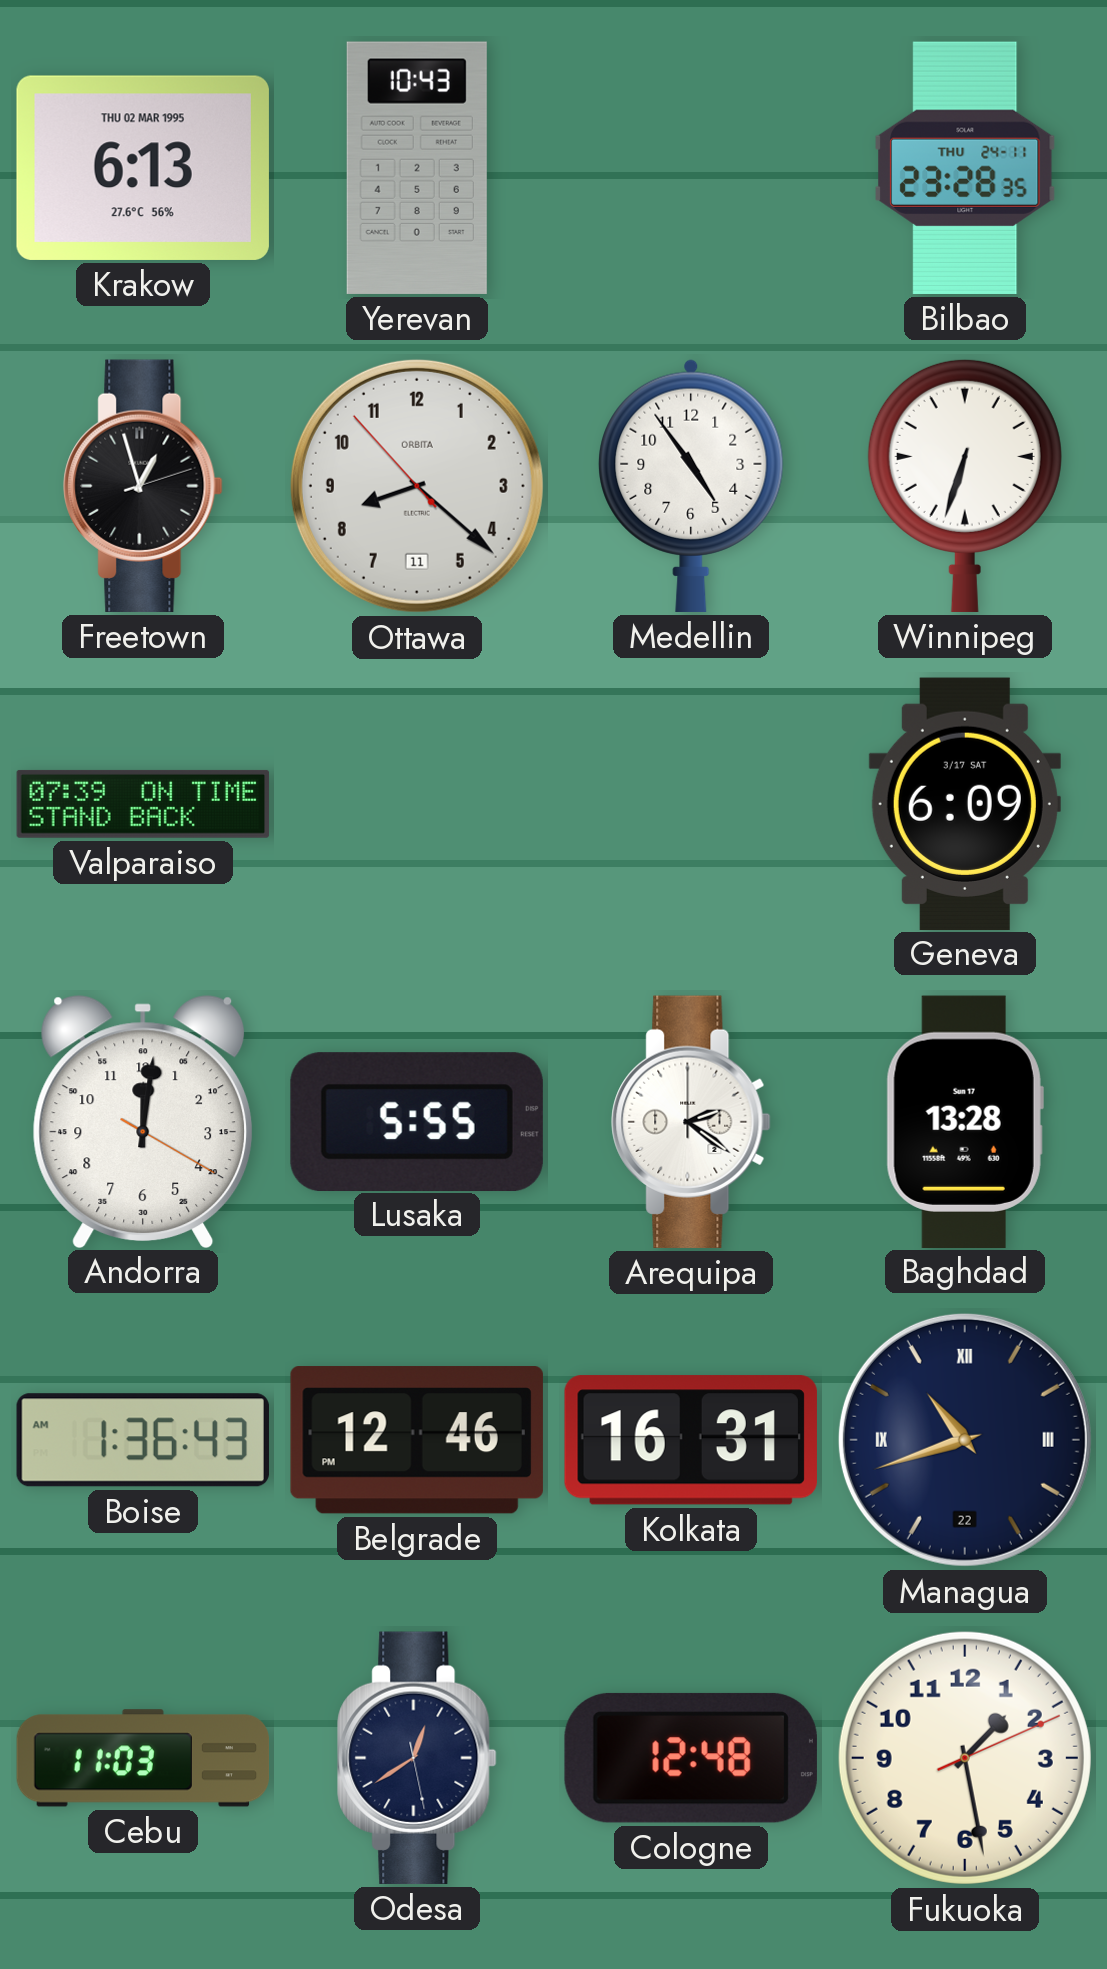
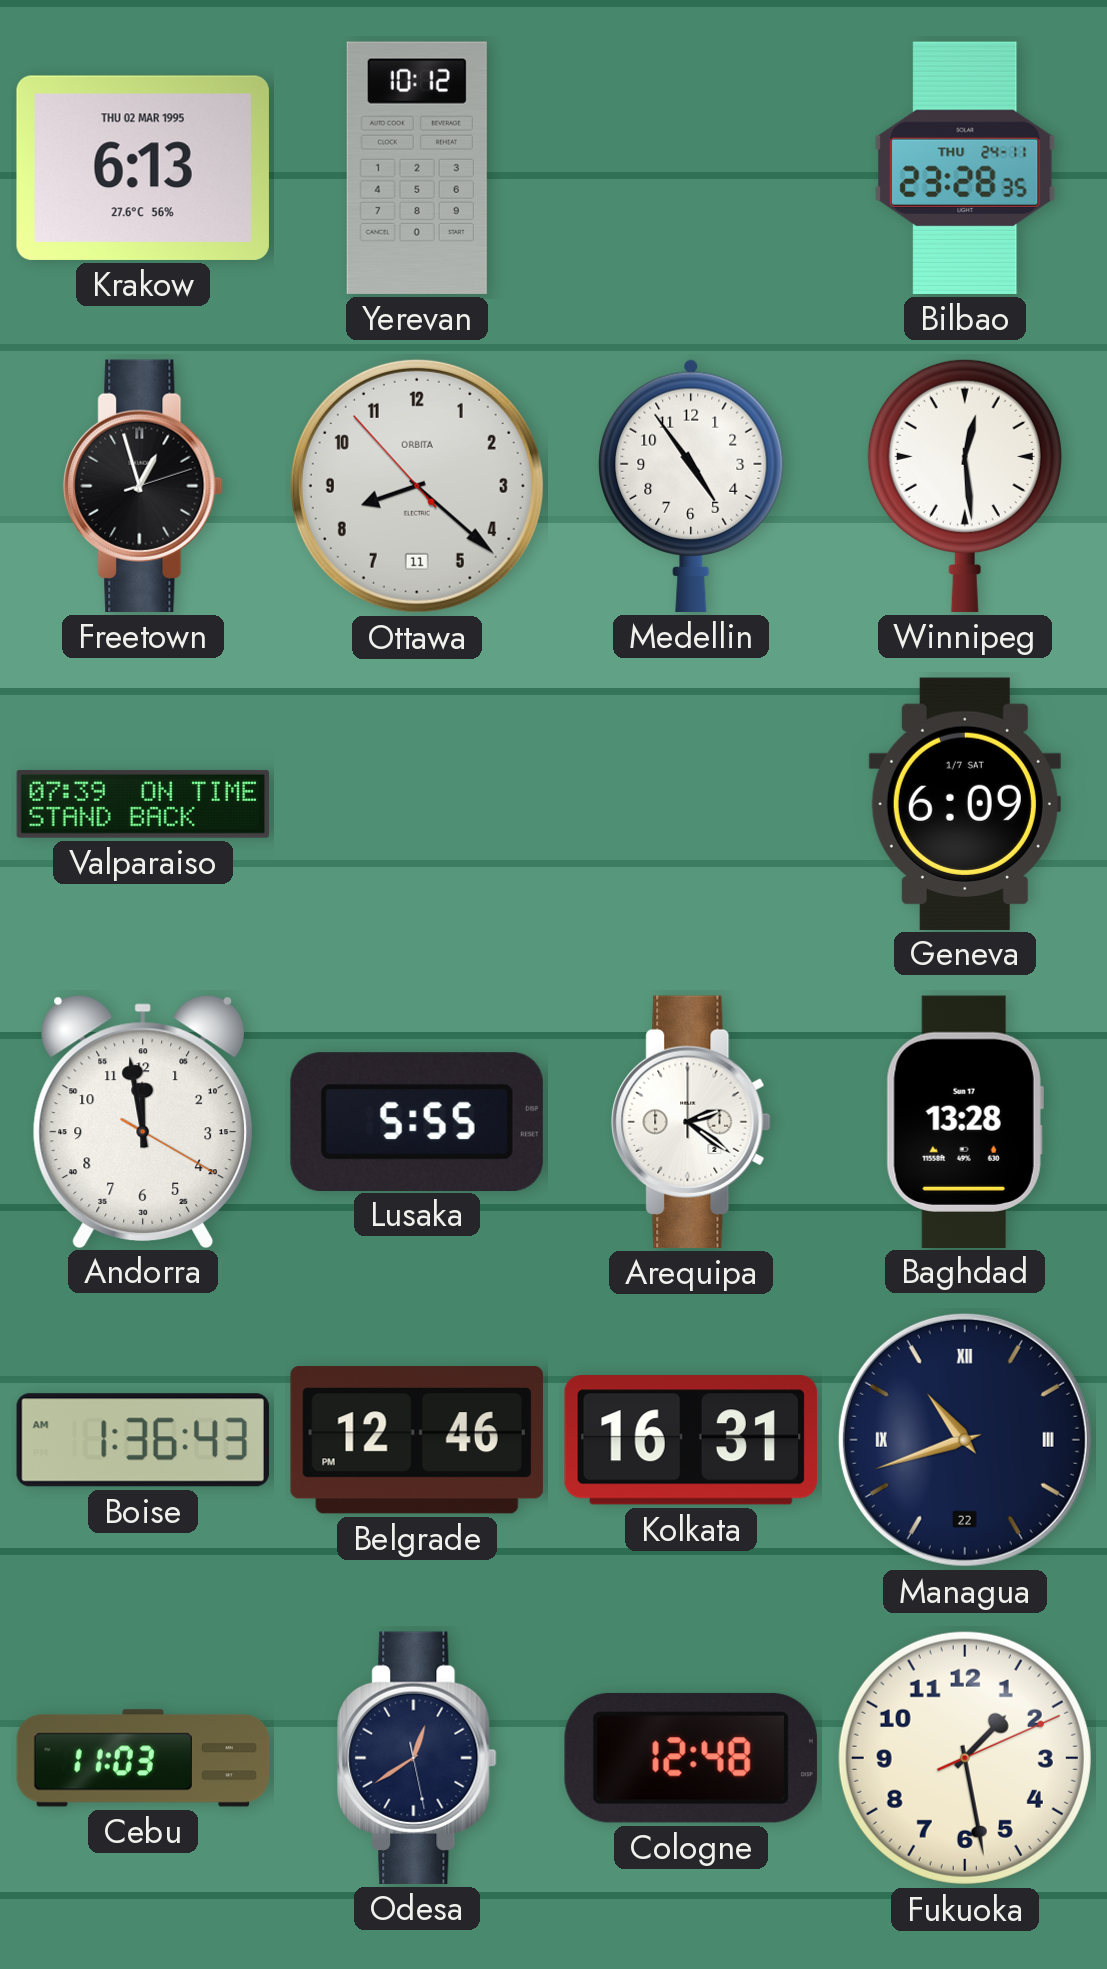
Yerevan: 10:43 -> 10:12
Winnipeg: 6:33 -> 12:29
Geneva date: 3/17 SAT -> 1/7 SAT
Andorra: 12:01 -> 11:58
